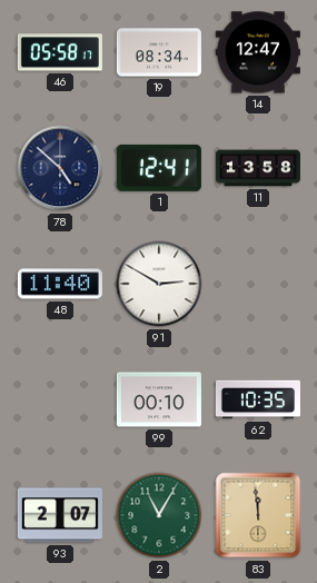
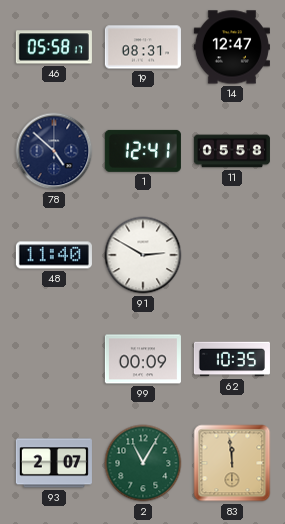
19: 08:34 -> 08:31
11: 13:58 -> 05:58
99: 00:10 -> 00:09
